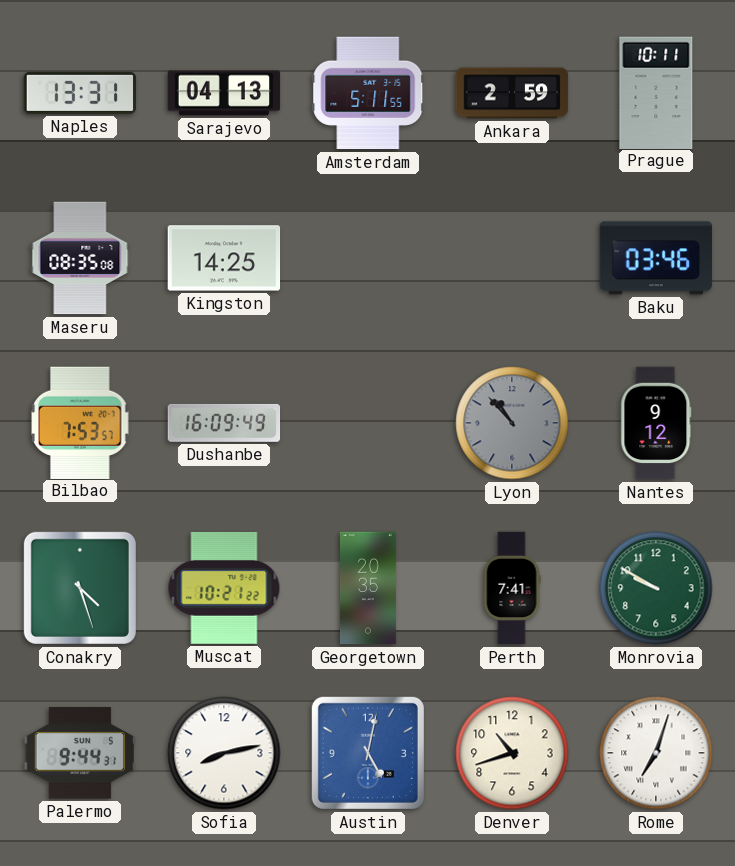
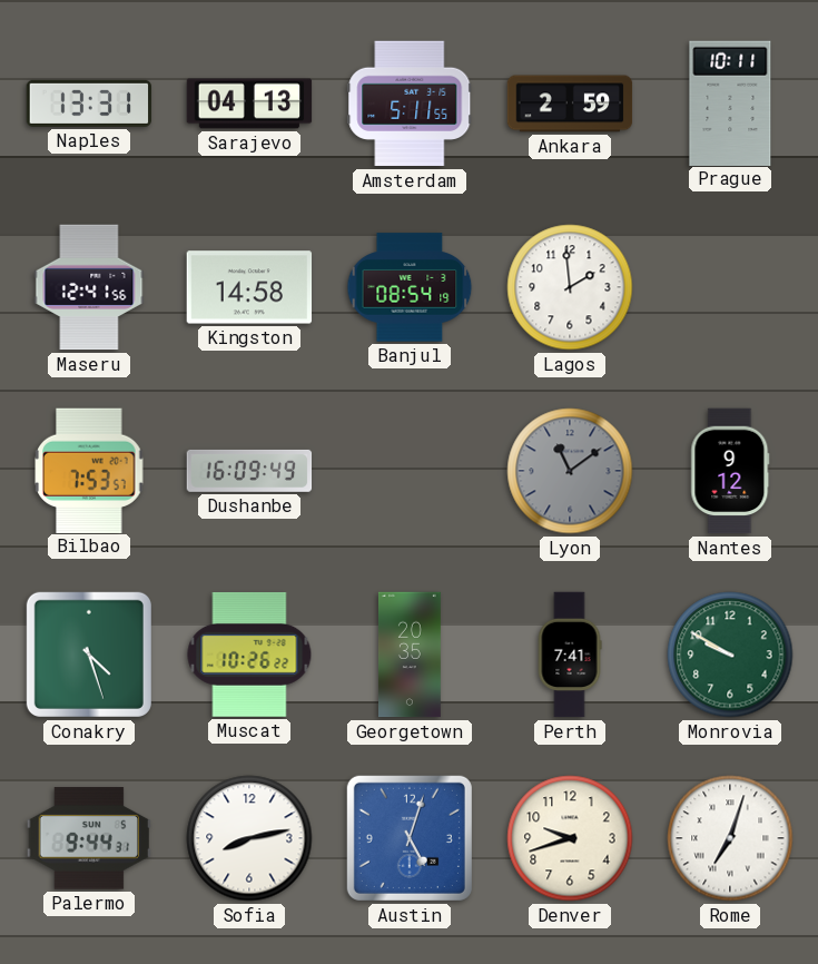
Maseru: 08:35 -> 12:41
Kingston: 14:25 -> 14:58
Banjul: none -> 08:54
Lagos: none -> 1:59
Baku: 03:46 -> none
Lyon: 10:53 -> 11:09
Muscat: 10:21 -> 10:26
Austin: 5:02 -> 5:03
Denver: 10:42 -> 9:42
